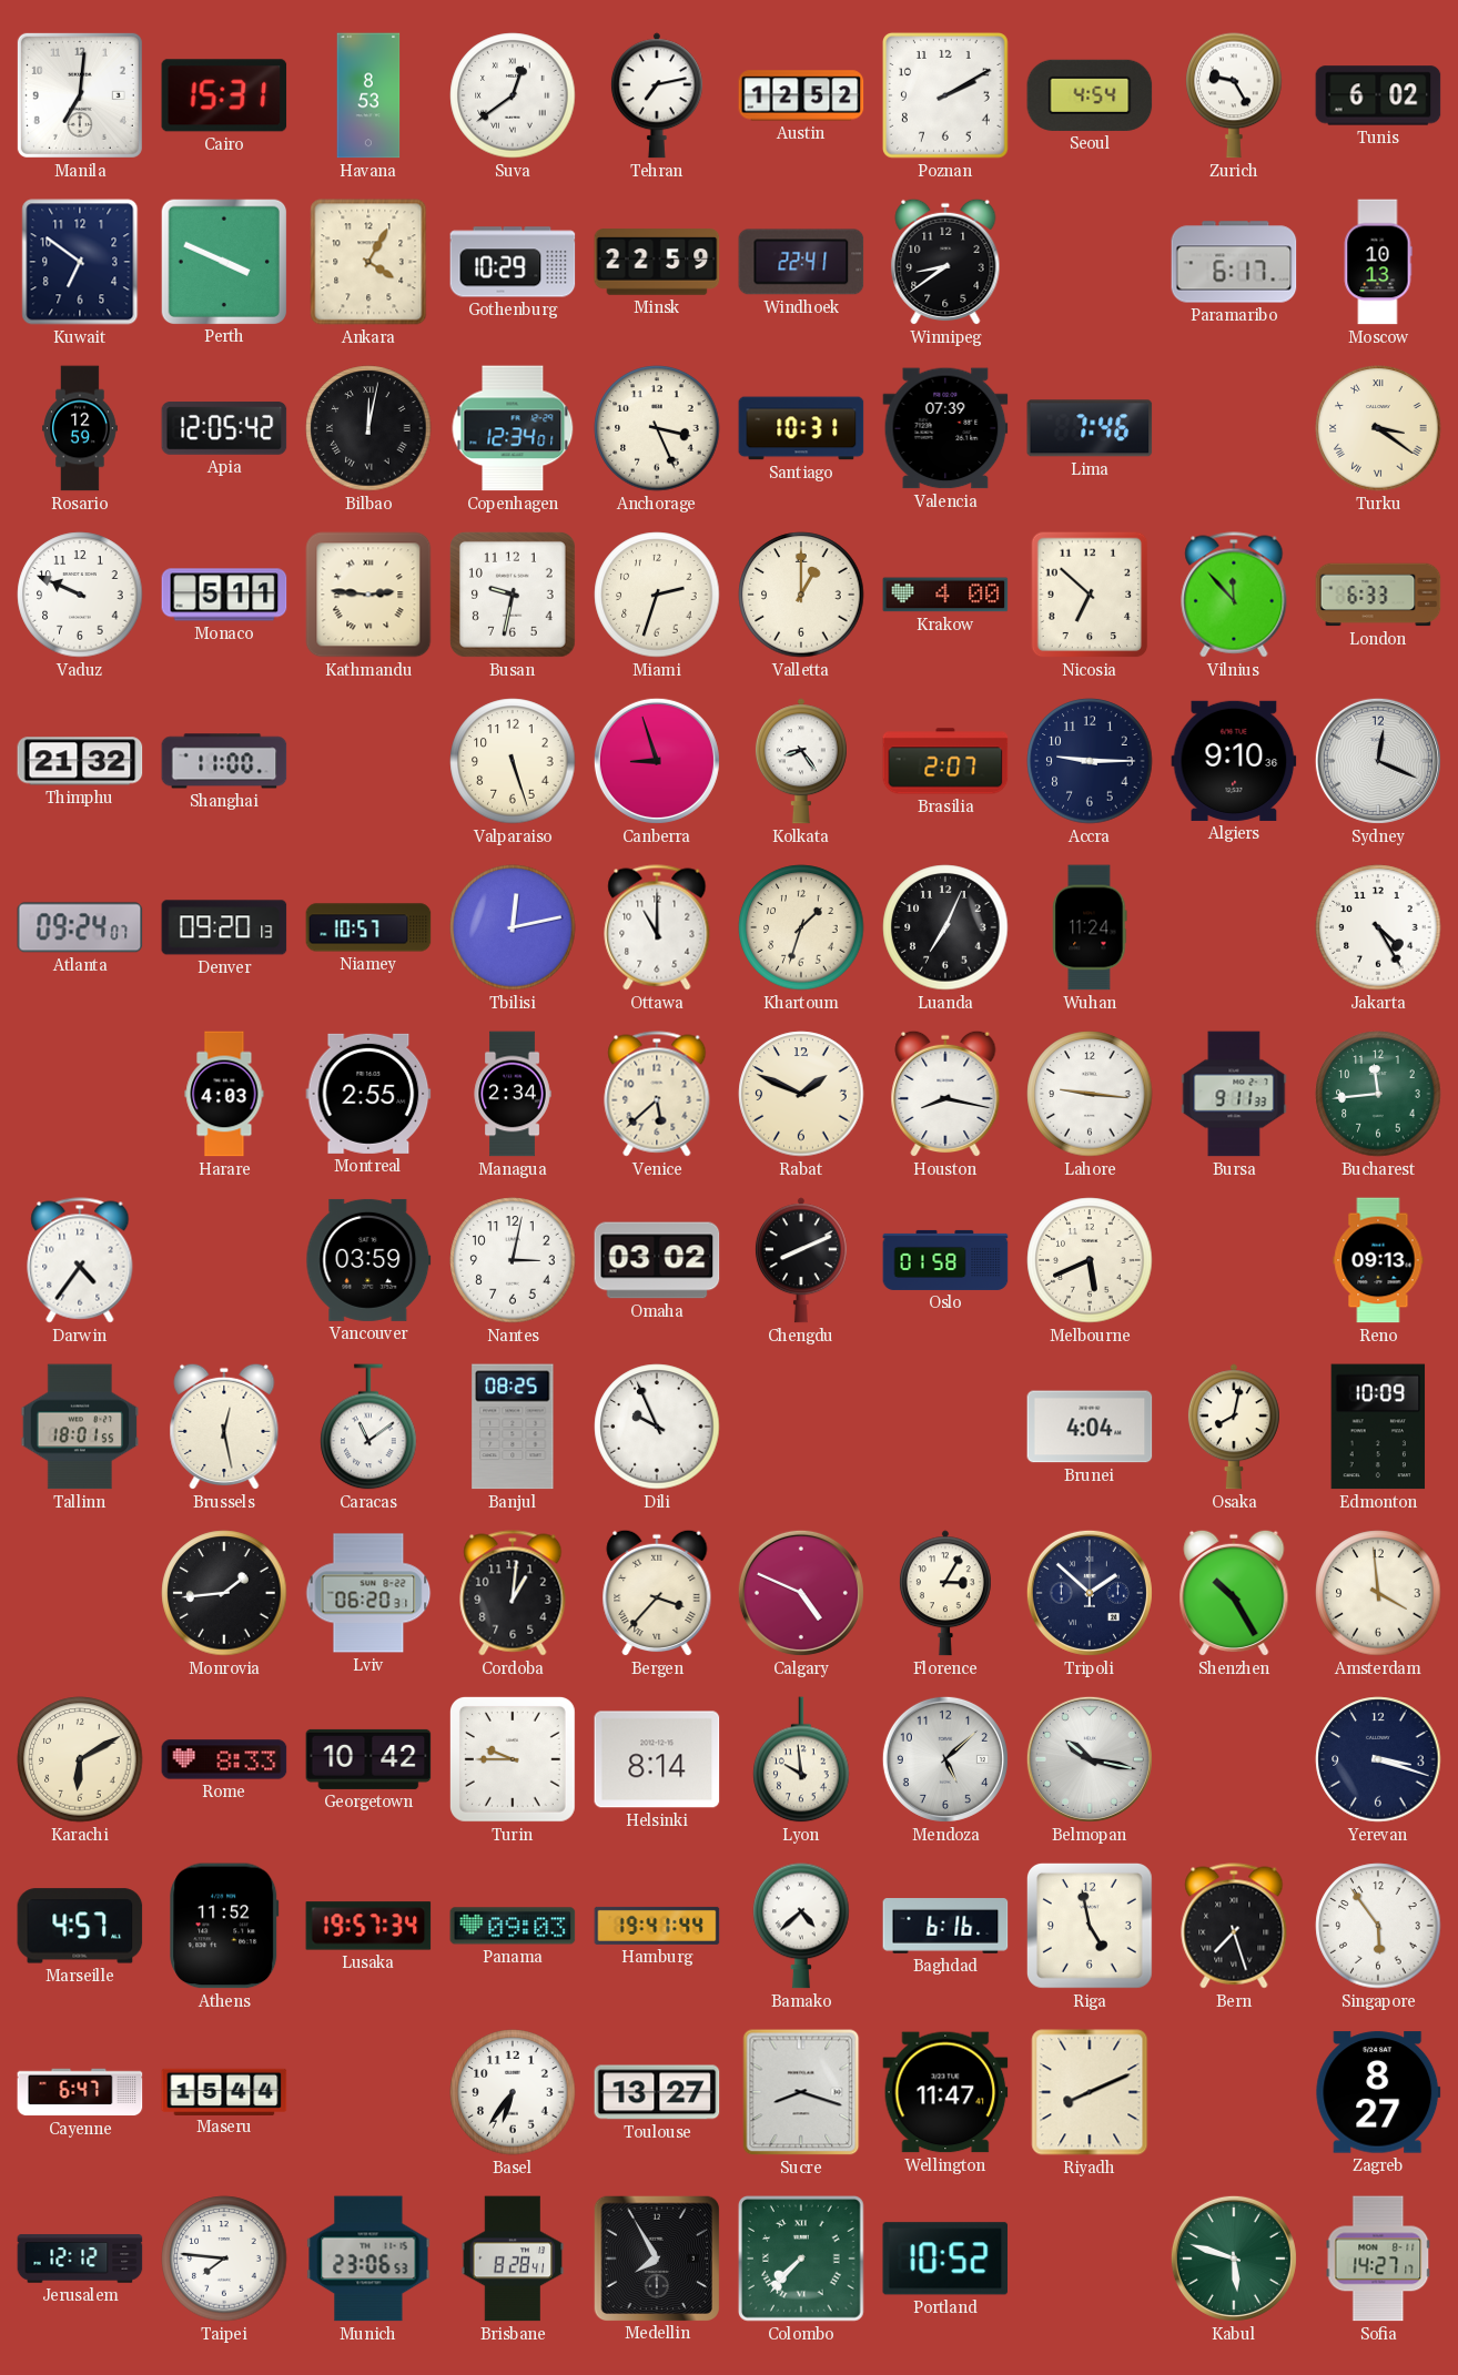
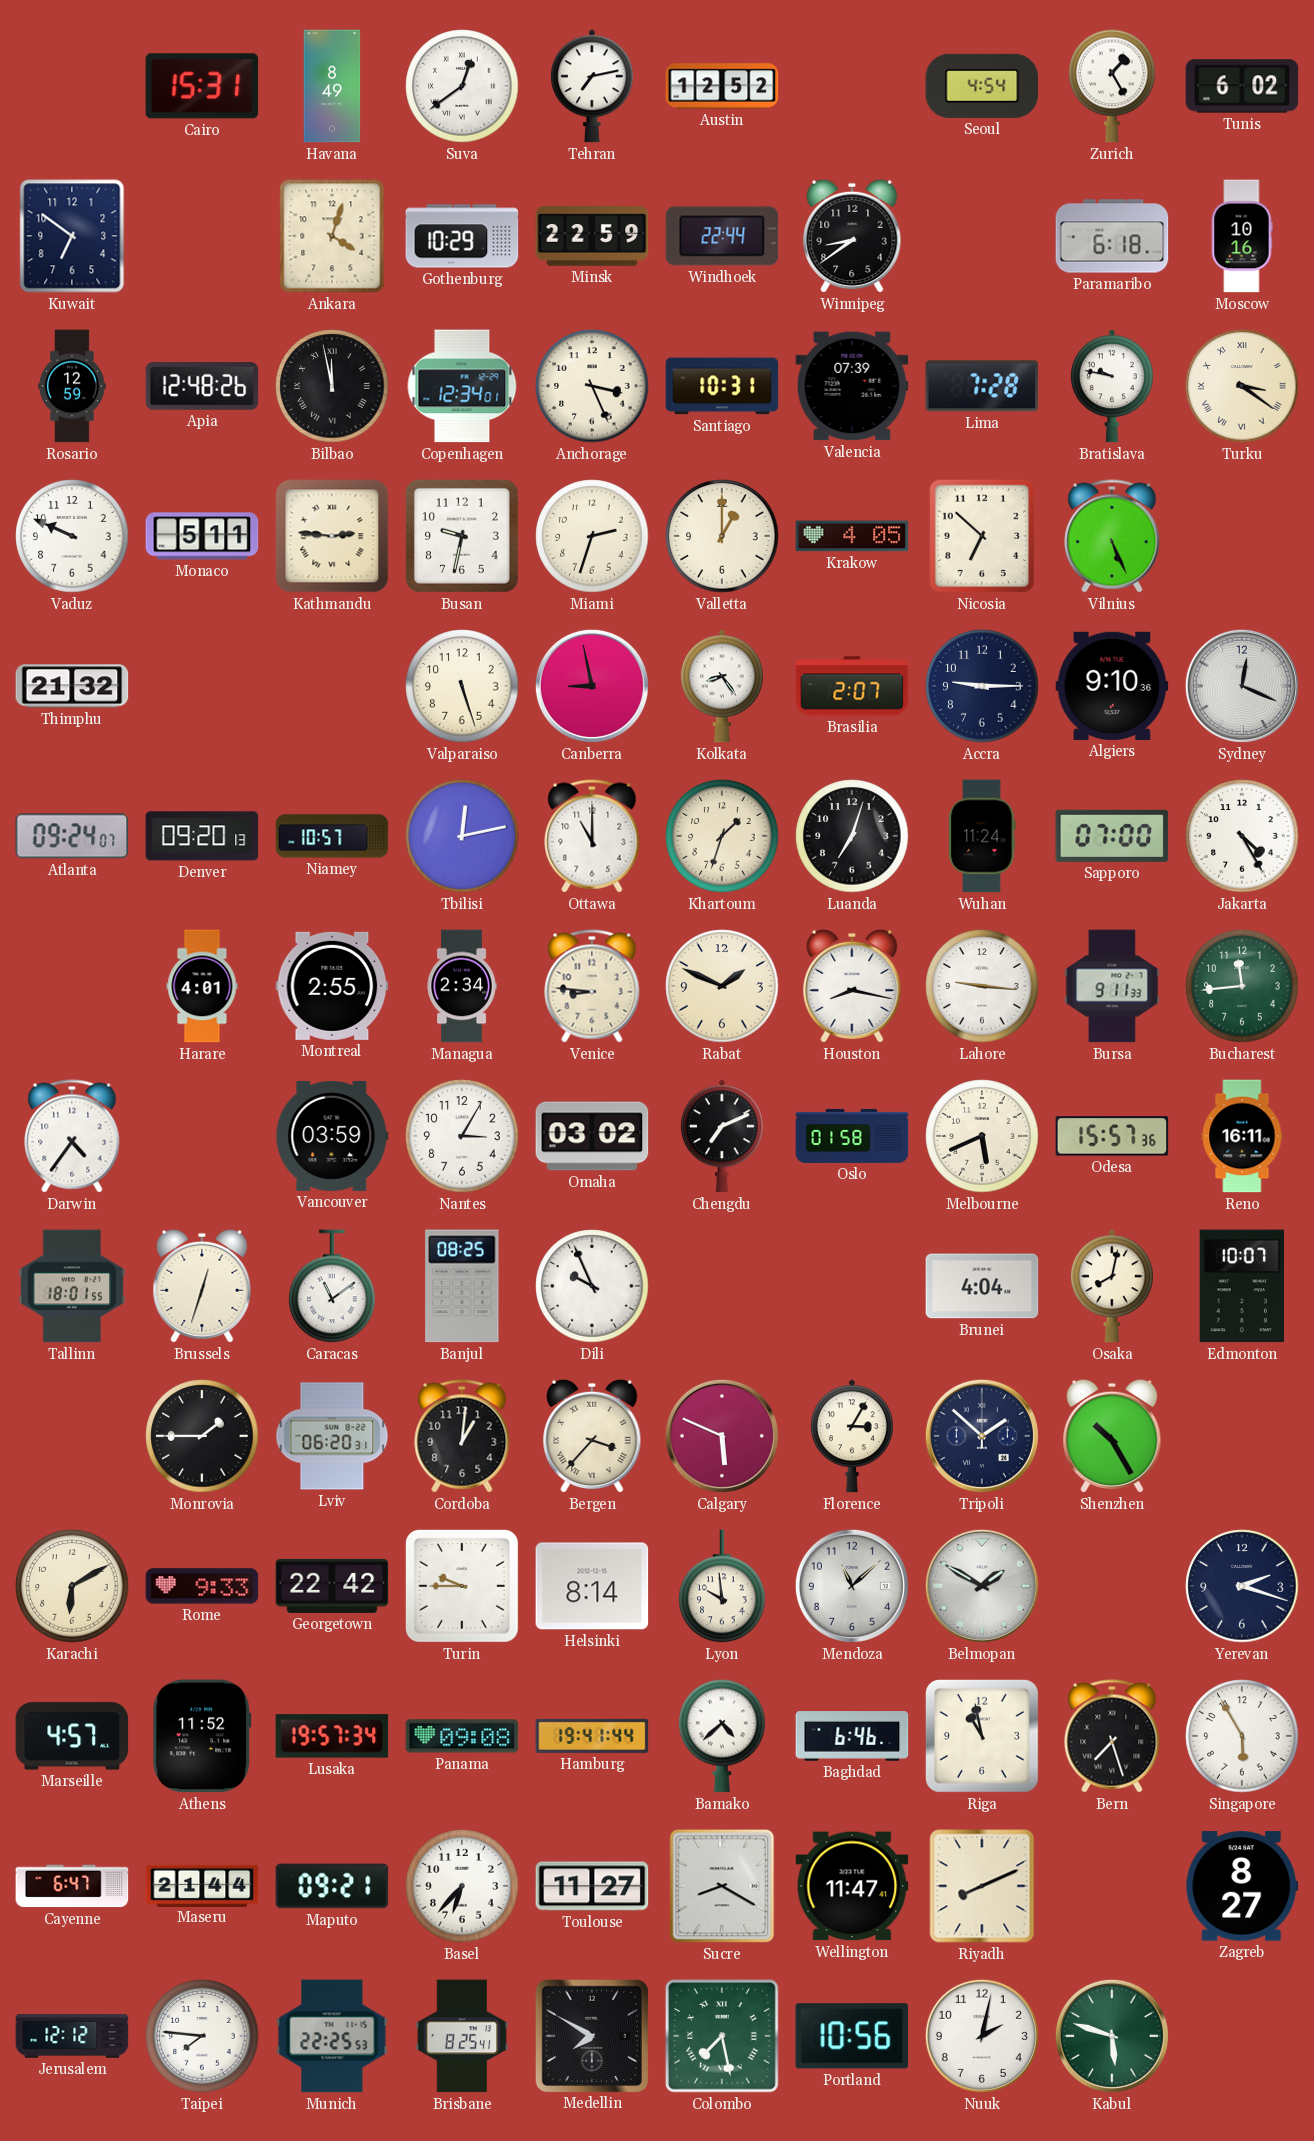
Manila: 7:01 -> none
Havana: 8:53 -> 8:49
Poznan: 2:10 -> none
Zurich: 9:25 -> 1:25
Perth: 3:49 -> none
Ankara: 4:05 -> 4:03
Windhoek: 22:41 -> 22:44
Paramaribo: 6:17 -> 6:18
Moscow: 10:13 -> 10:16
Apia: 12:05 -> 12:48
Bilbao: 12:02 -> 11:58
Lima: 7:46 -> 7:28
Bratislava: none -> 9:47
Krakow: 4:00 -> 4:05
Vilnius: 11:53 -> 5:26
London: 6:33 -> none
Shanghai: 11:00 -> none
Canberra: 8:57 -> 8:58
Luanda: 7:04 -> 7:03
Sapporo: none -> 07:00
Harare: 4:03 -> 4:01
Venice: 5:38 -> 8:46
Nantes: 3:02 -> 3:05
Chengdu: 8:11 -> 7:11
Odesa: none -> 15:57
Reno: 09:13 -> 16:11
Brussels: 12:28 -> 12:33
Edmonton: 10:09 -> 10:07
Monrovia: 1:44 -> 1:45
Calgary: 4:49 -> 5:49
Amsterdam: 3:59 -> none
Rome: 8:33 -> 9:33
Georgetown: 10:42 -> 22:42
Mendoza: 5:08 -> 11:08
Belmopan: 10:17 -> 1:50
Yerevan: 3:18 -> 2:18
Panama: 09:03 -> 09:08
Baghdad: 6:16 -> 6:46
Riga: 4:58 -> 10:58
Singapore: 5:54 -> 5:55
Maseru: 15:44 -> 21:44
Maputo: none -> 09:21
Basel: 6:36 -> 6:37
Toulouse: 13:27 -> 11:27
Sucre: 8:18 -> 8:20
Munich: 23:06 -> 22:25
Brisbane: 8:28 -> 8:25
Medellin: 7:55 -> 7:50
Colombo: 7:37 -> 7:28
Portland: 10:52 -> 10:56
Nuuk: none -> 2:02
Sofia: 14:27 -> none
